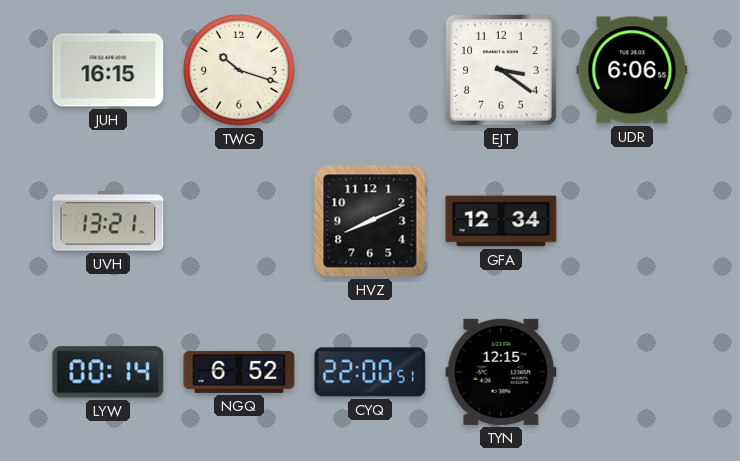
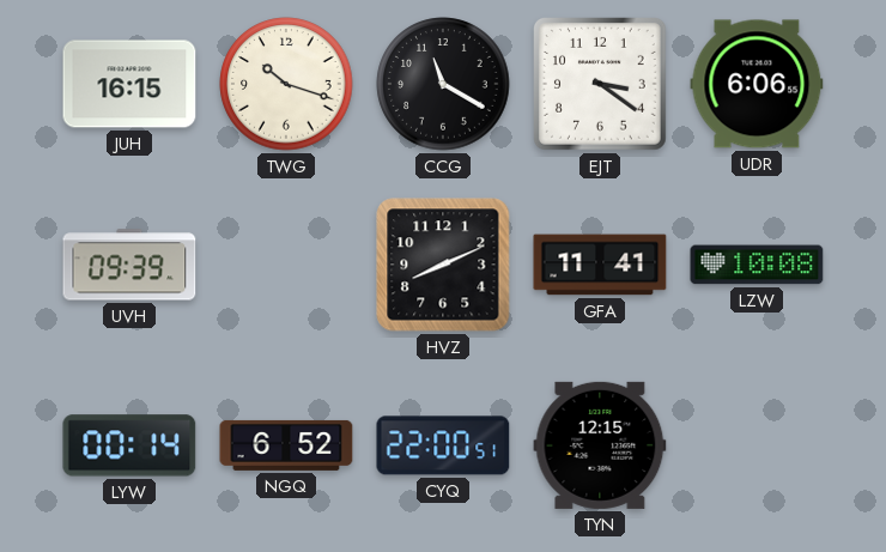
CCG: none -> 11:20
UVH: 13:21 -> 09:39
GFA: 12:34 -> 11:41
LZW: none -> 10:08
